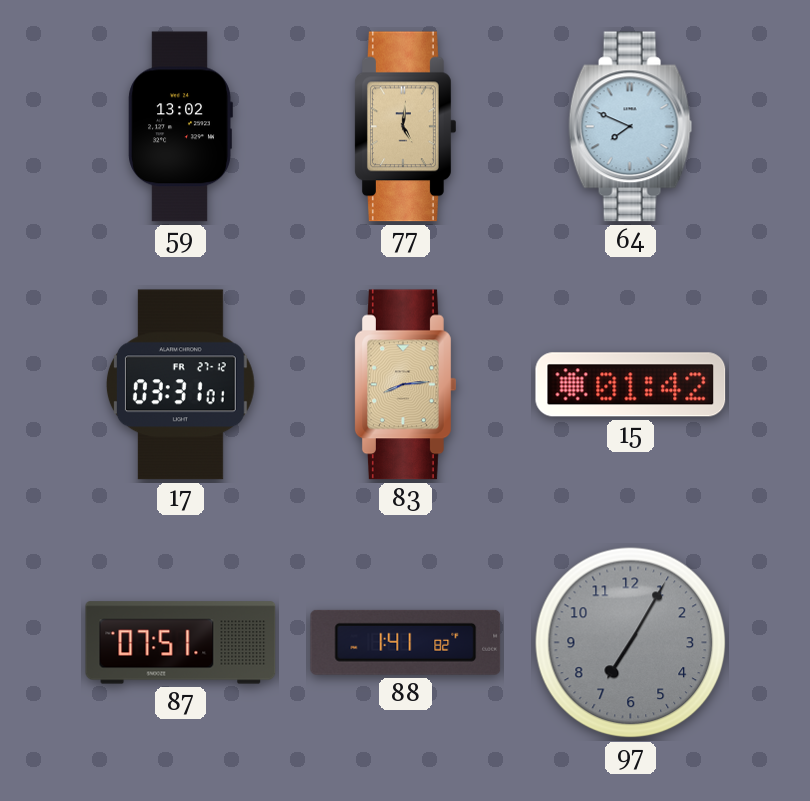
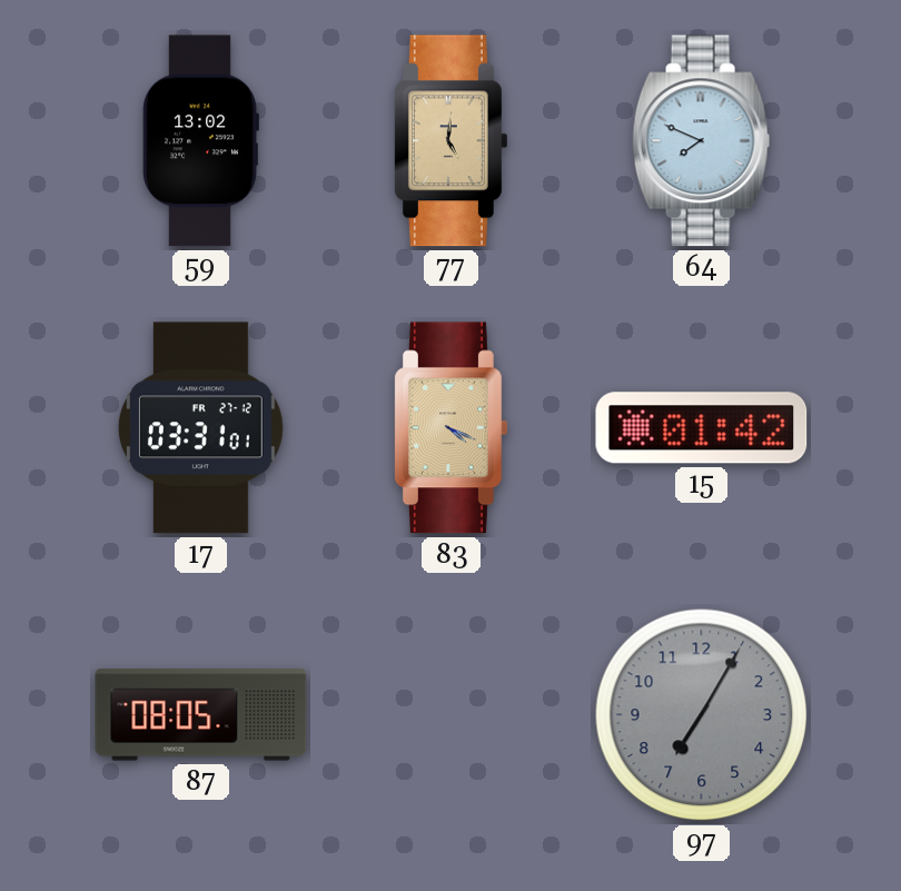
83: 8:14 -> 4:19
87: 07:51 -> 08:05
88: 1:41 -> none
